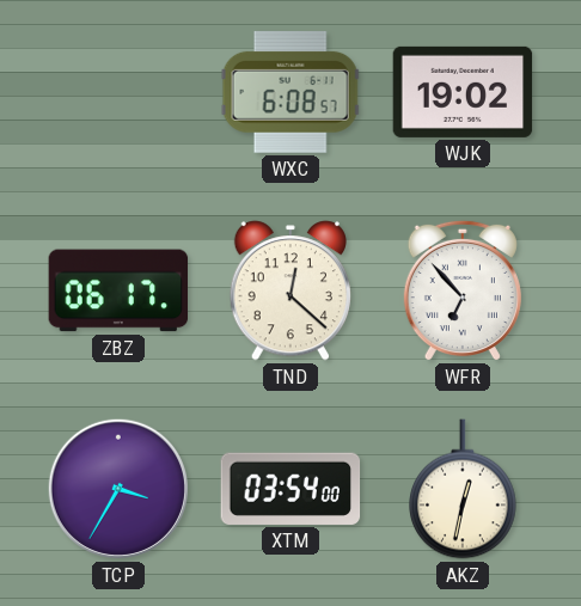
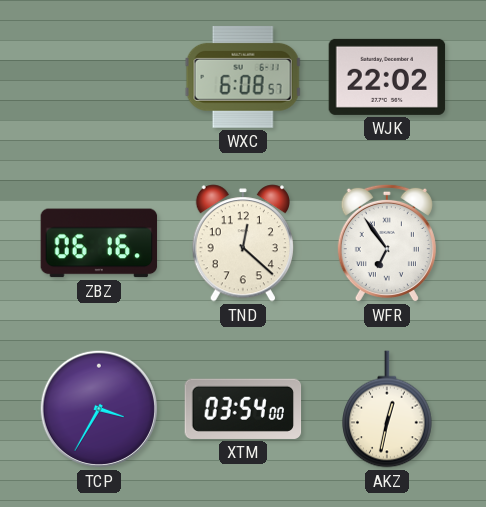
WJK: 19:02 -> 22:02
ZBZ: 06:17 -> 06:16
WFR: 6:53 -> 6:54
